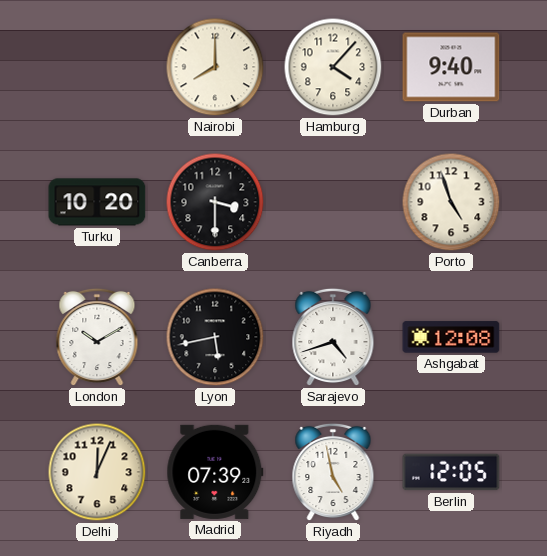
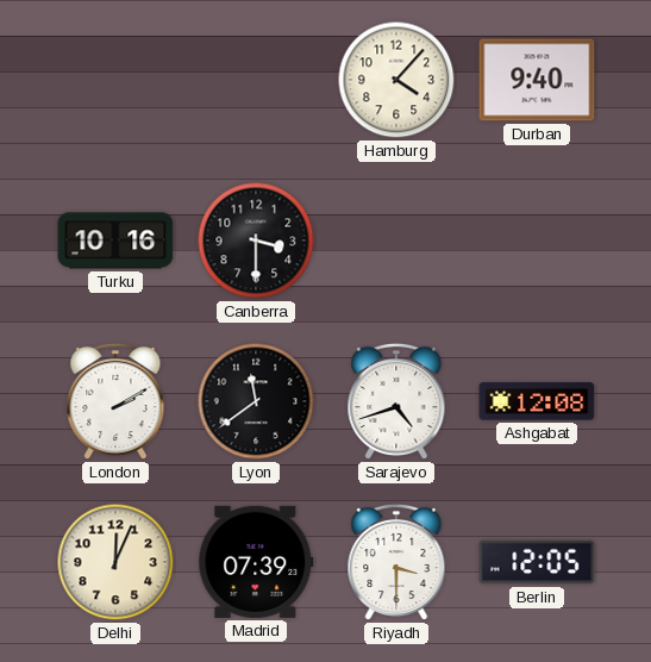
Nairobi: 8:00 -> none
Turku: 10:20 -> 10:16
Porto: 4:57 -> none
London: 10:10 -> 2:10
Lyon: 5:43 -> 11:39
Riyadh: 4:58 -> 3:30
